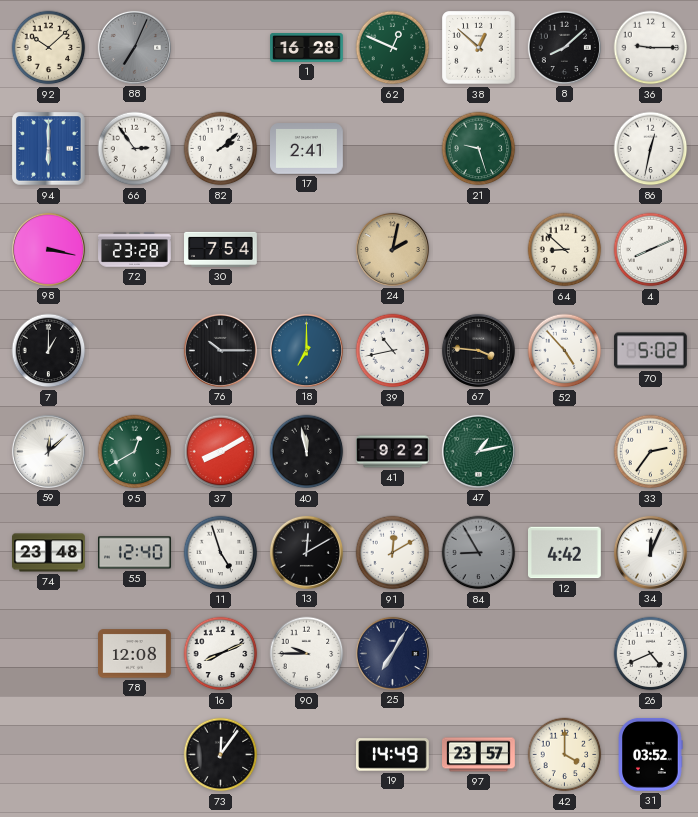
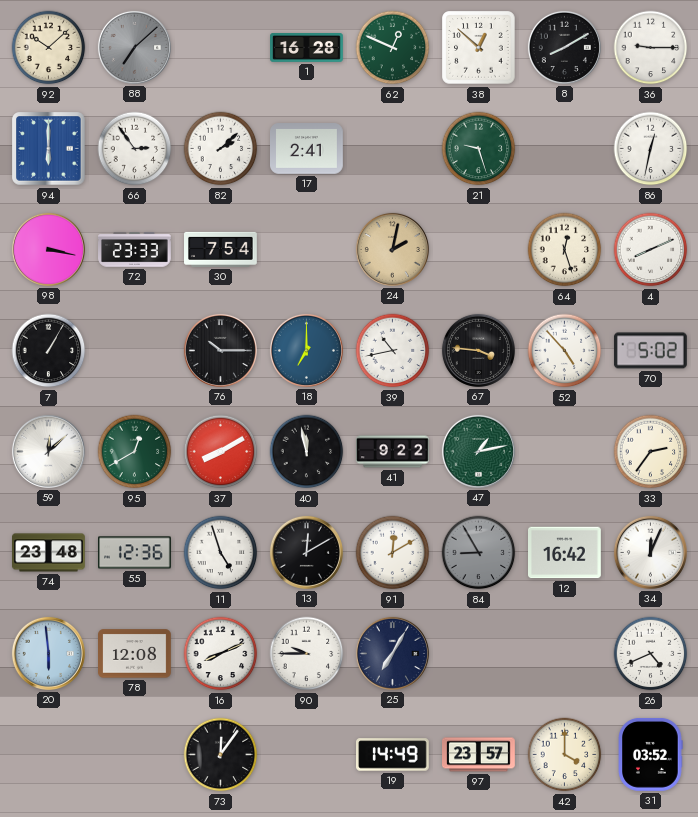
88: 7:04 -> 7:08
8: 8:08 -> 8:10
72: 23:28 -> 23:33
64: 8:52 -> 12:27
7: 1:00 -> 1:05
55: 12:40 -> 12:36
12: 4:42 -> 16:42
20: none -> 5:59
